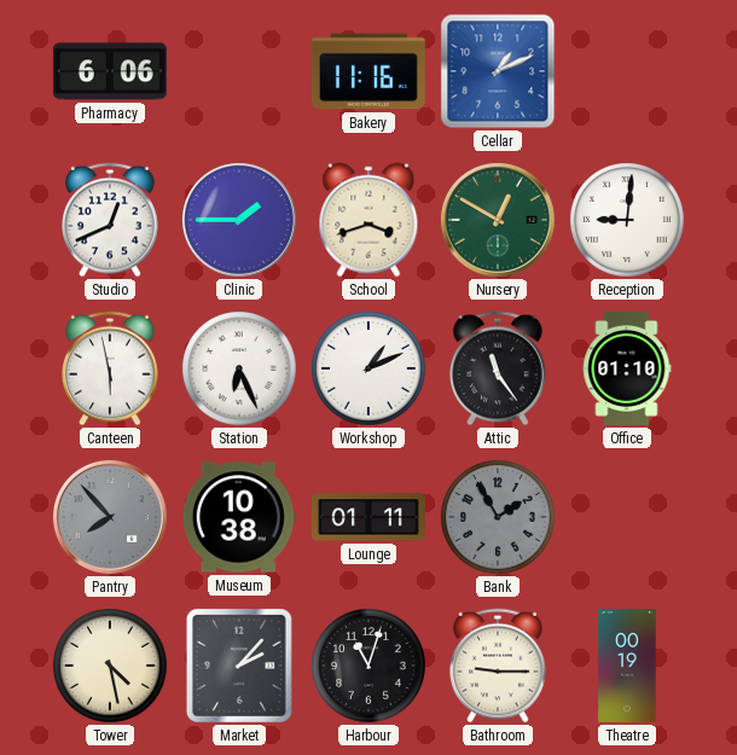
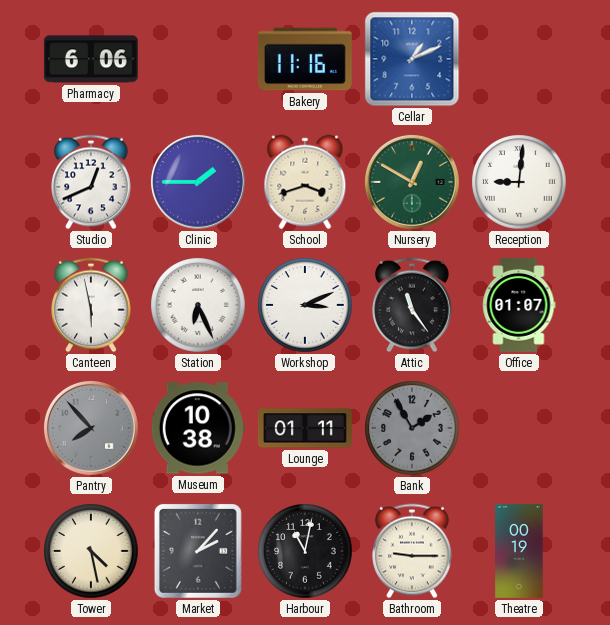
Workshop: 1:11 -> 3:11
Office: 01:10 -> 01:07
Harbour: 11:03 -> 11:02
